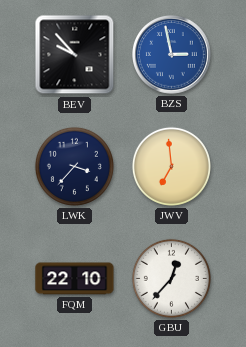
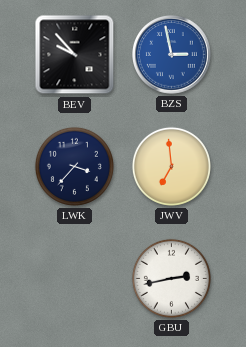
FQM: 22:10 -> none
GBU: 12:37 -> 2:43
